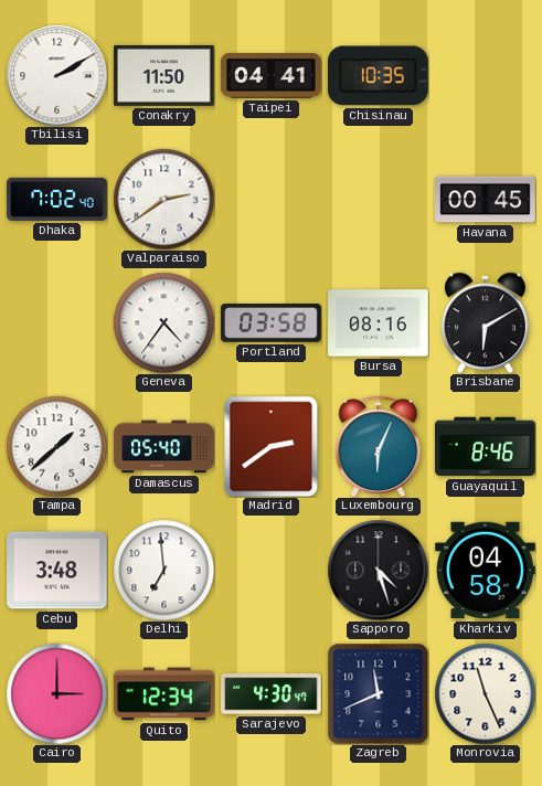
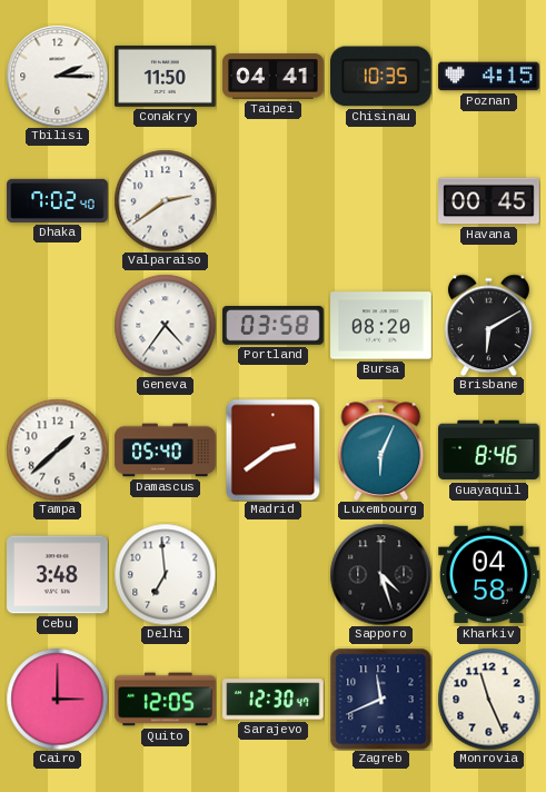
Tbilisi: 2:10 -> 2:15
Poznan: none -> 4:15
Bursa: 08:16 -> 08:20
Quito: 12:34 -> 12:05
Sarajevo: 4:30 -> 12:30
